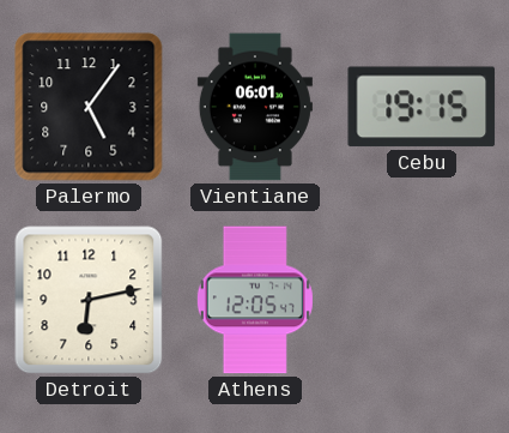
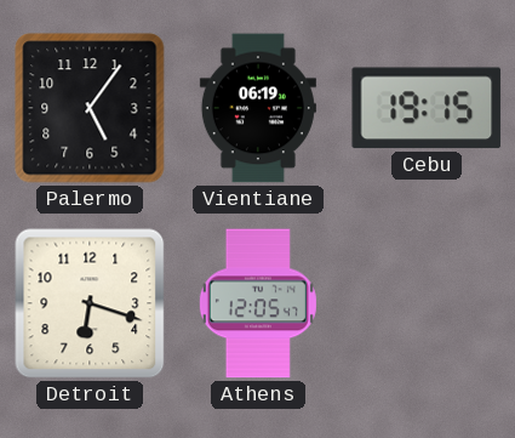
Vientiane: 06:01 -> 06:19
Detroit: 6:13 -> 6:18
